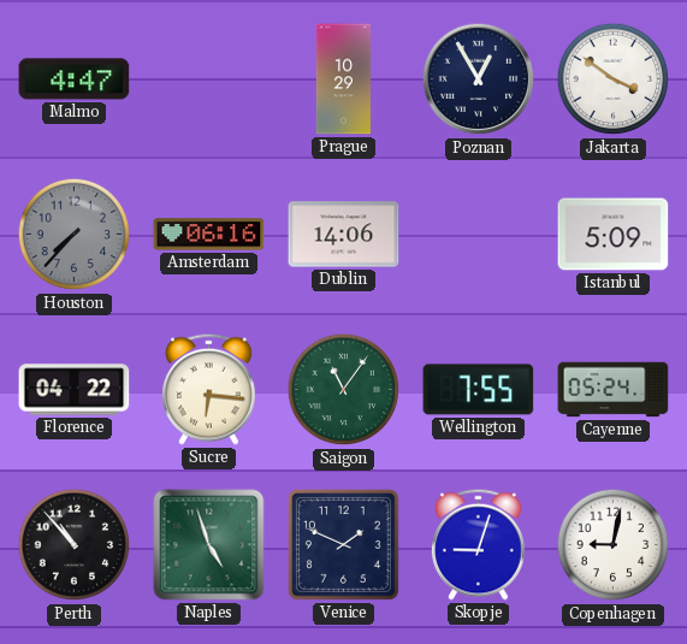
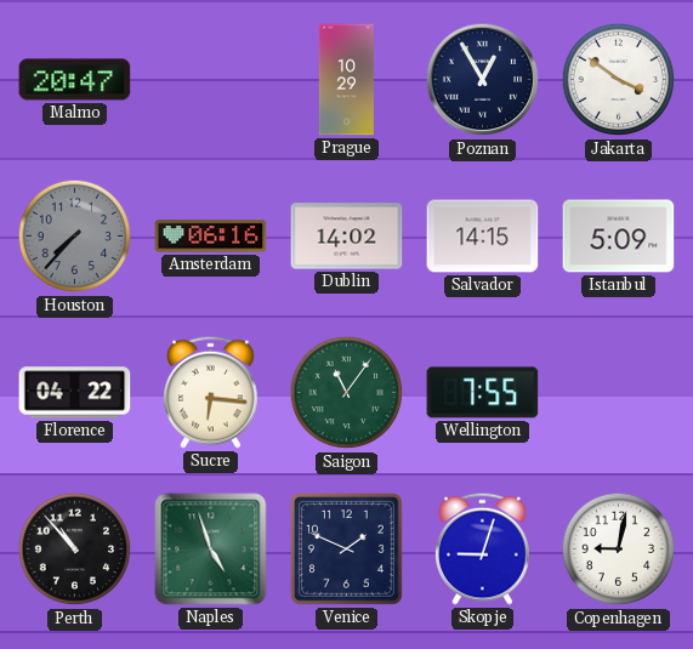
Malmo: 4:47 -> 20:47
Dublin: 14:06 -> 14:02
Salvador: none -> 14:15
Cayenne: 05:24 -> none
